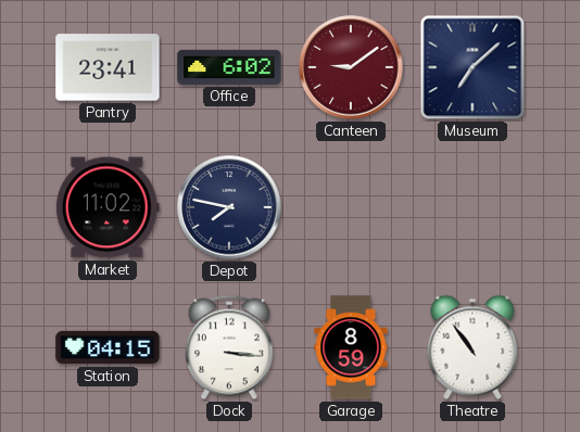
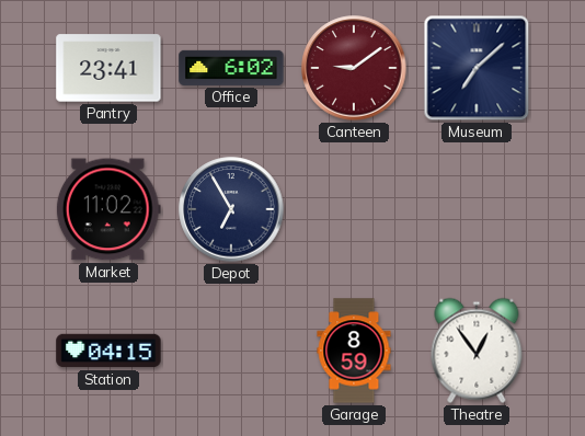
Depot: 7:47 -> 6:55
Dock: 3:16 -> none
Theatre: 10:54 -> 12:54
